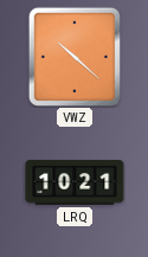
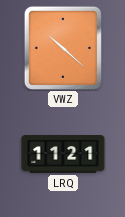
LRQ: 10:21 -> 11:21
